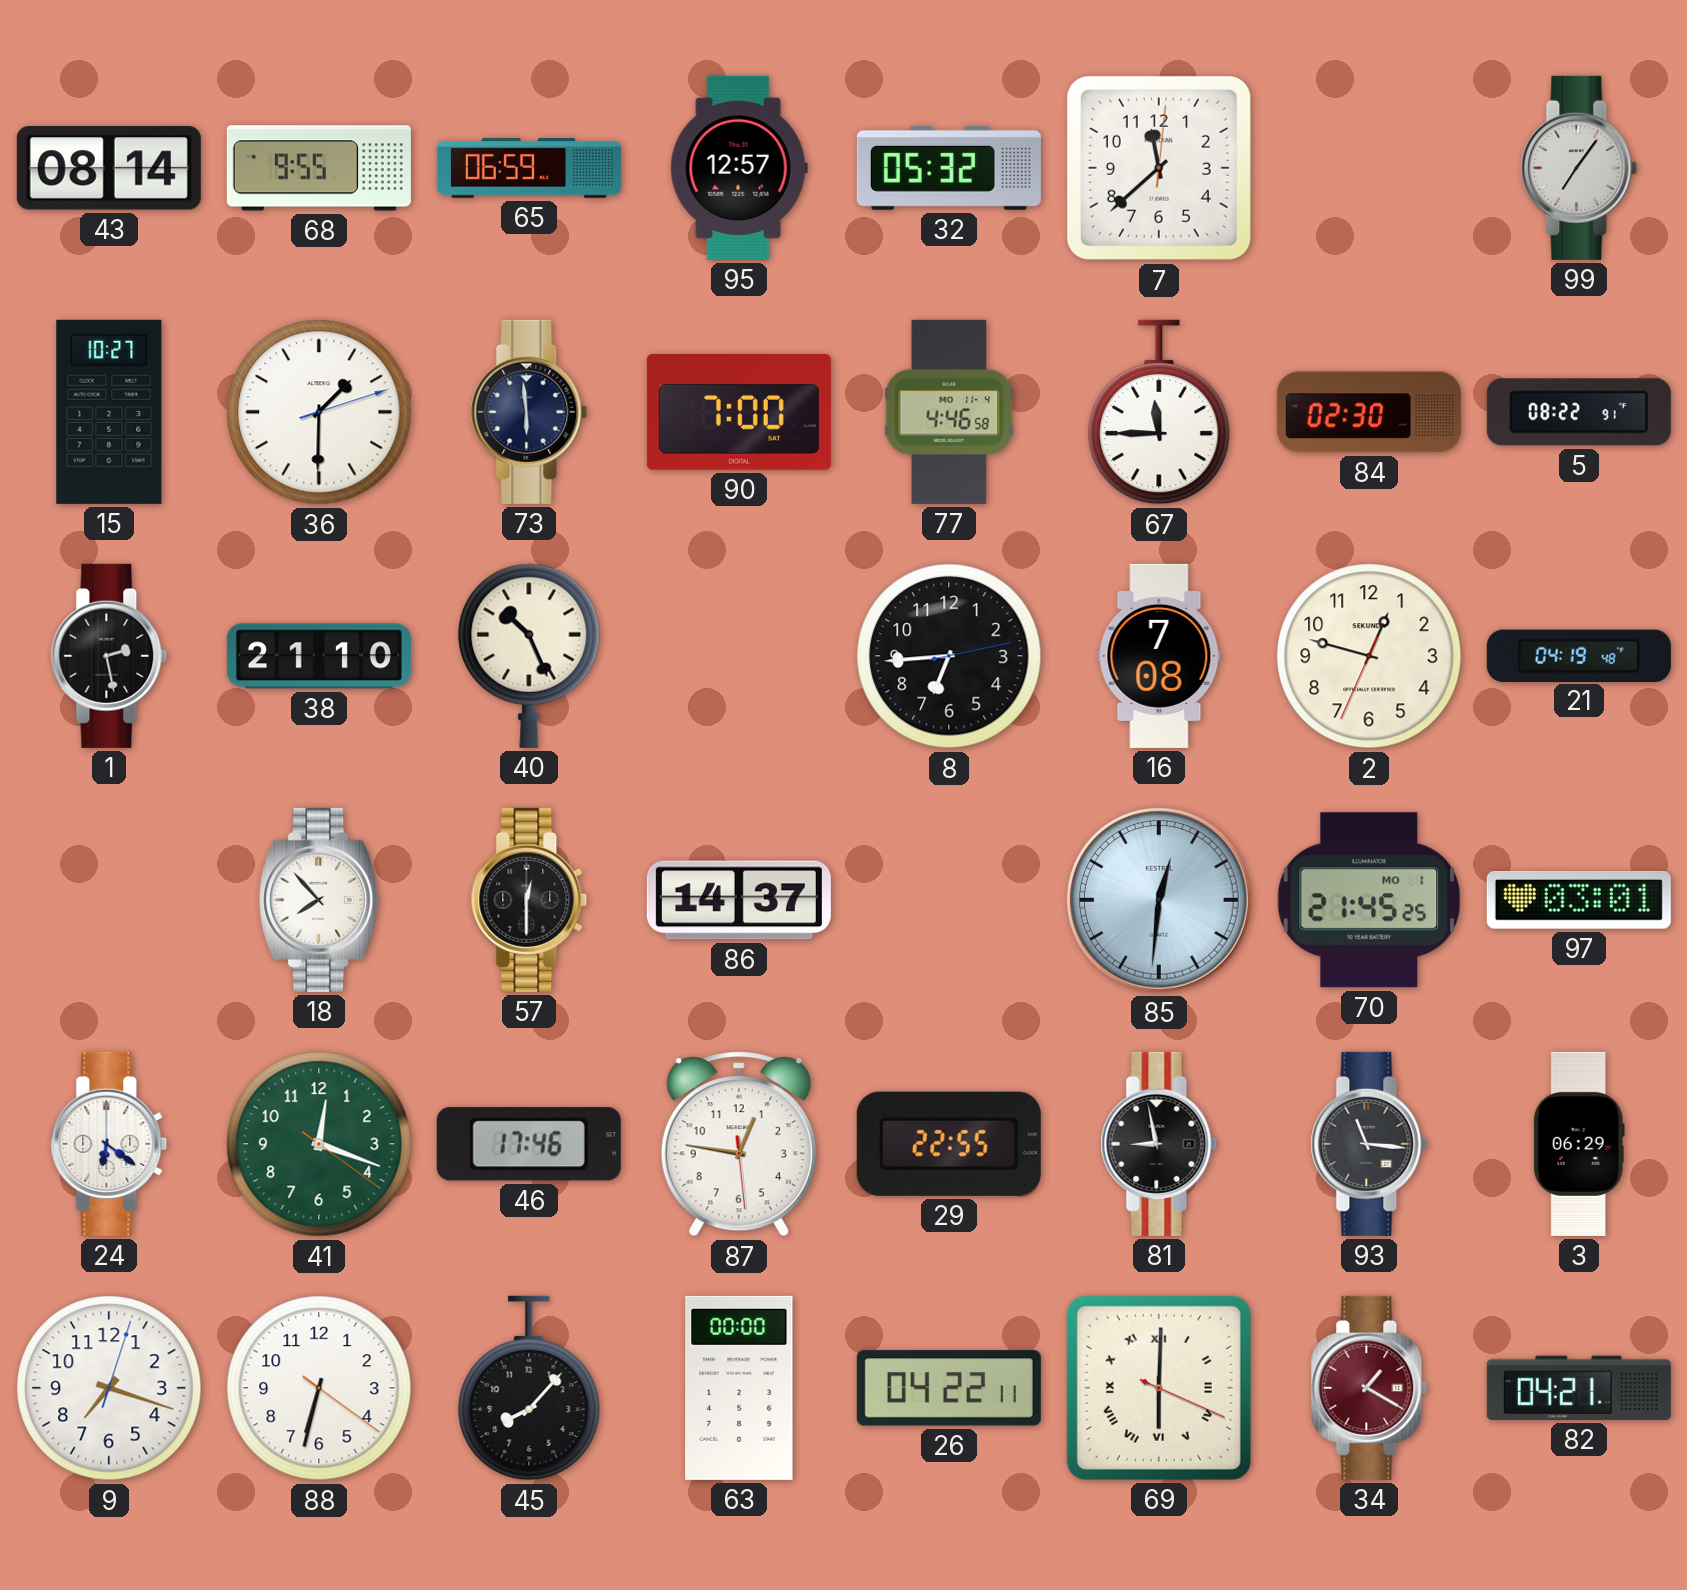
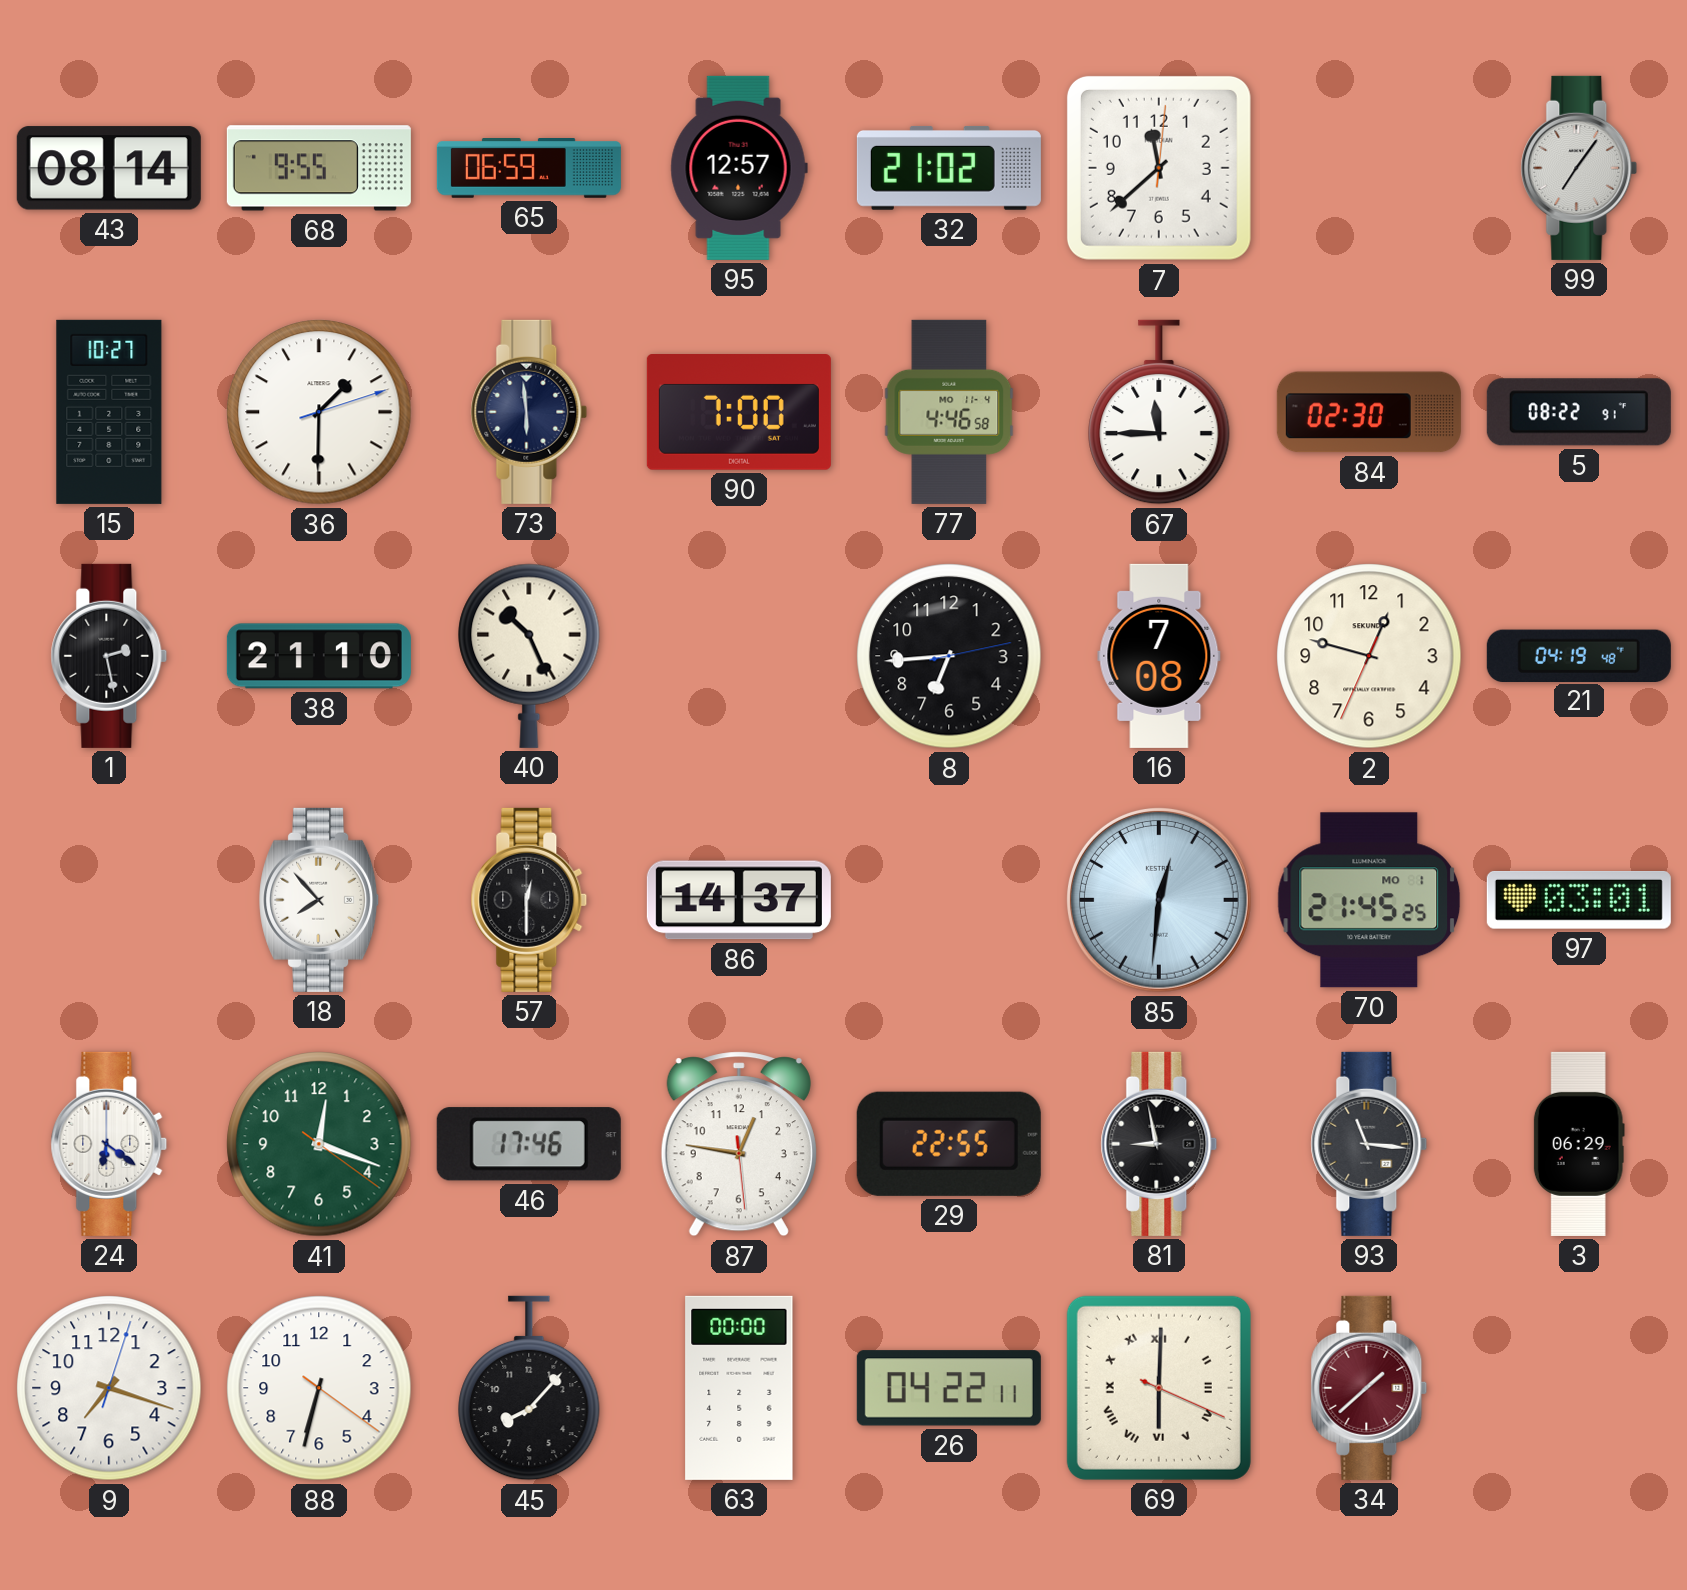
32: 05:32 -> 21:02
34: 1:20 -> 1:38
82: 04:21 -> none
